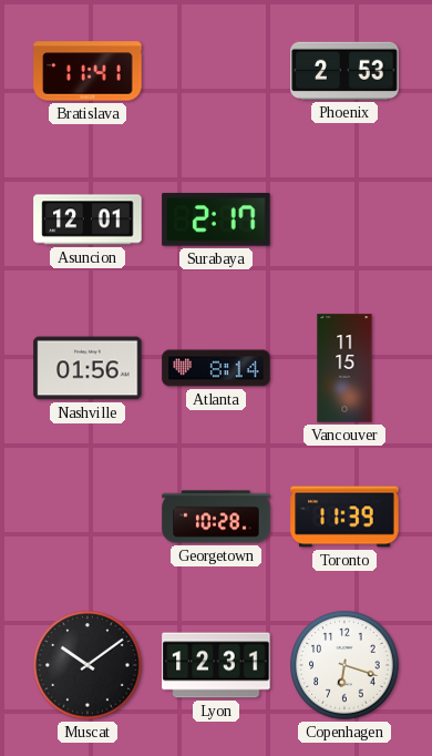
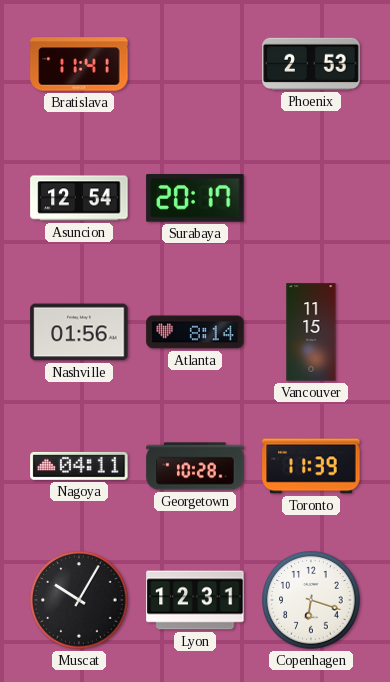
Asuncion: 12:01 -> 12:54
Surabaya: 2:17 -> 20:17
Nagoya: none -> 04:11
Muscat: 10:09 -> 10:05
